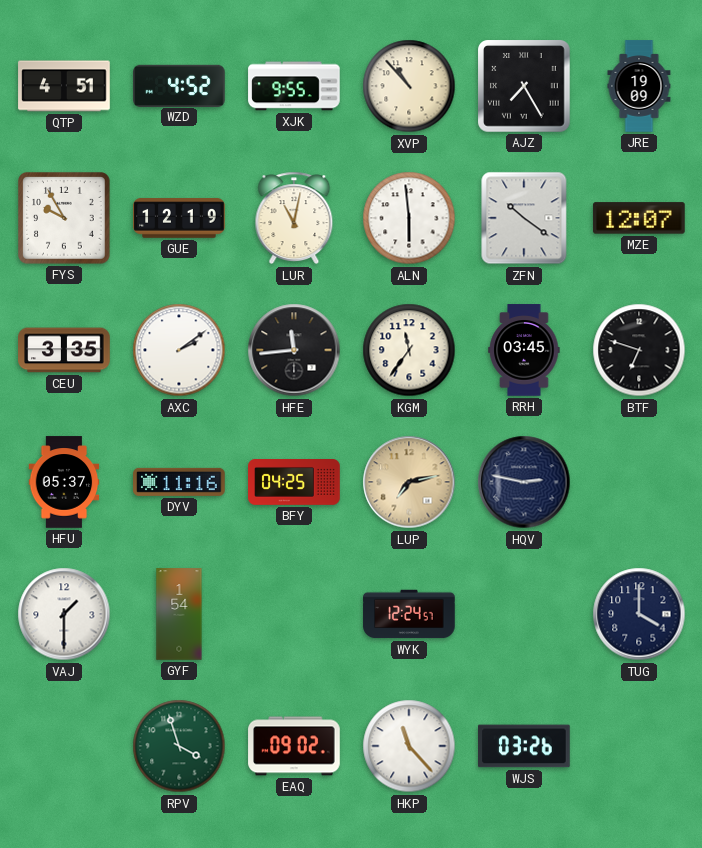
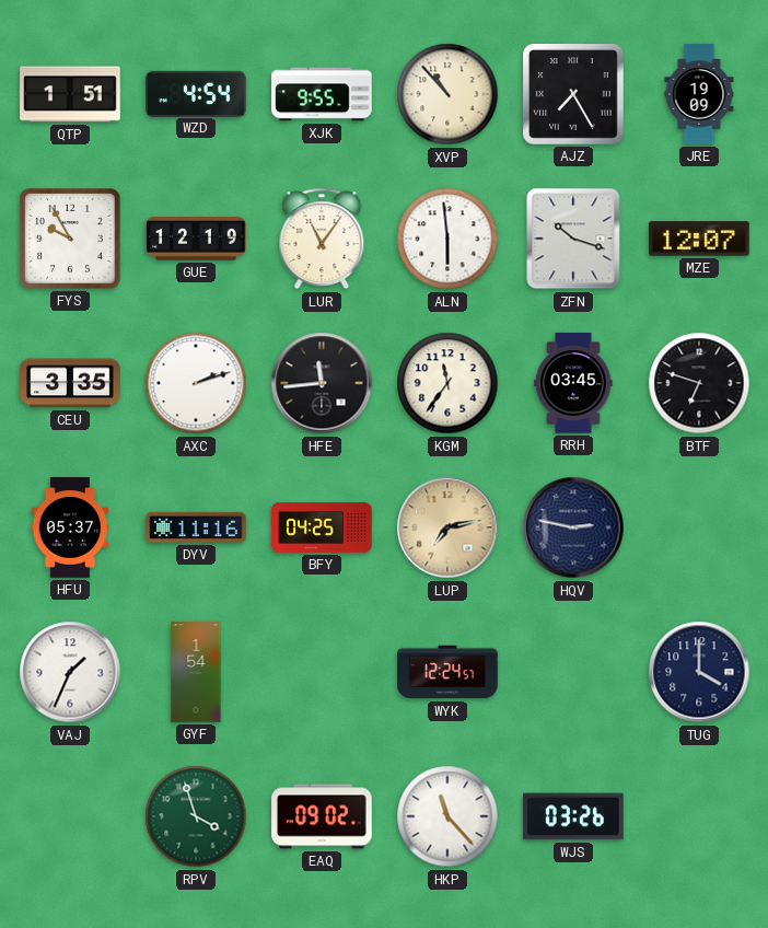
QTP: 4:51 -> 1:51
WZD: 4:52 -> 4:54
LUR: 11:02 -> 11:06
ZFN: 10:21 -> 10:18
AXC: 2:09 -> 2:12
VAJ: 1:30 -> 1:34
